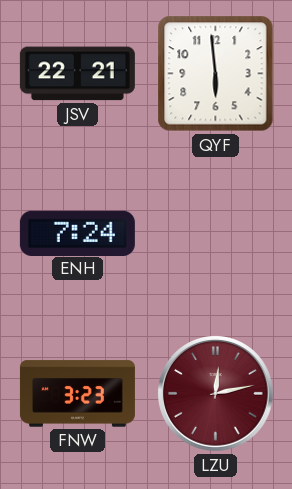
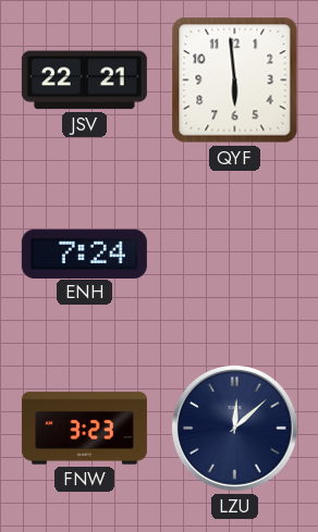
LZU: 12:13 -> 12:08
LZU dial: burgundy -> navy
